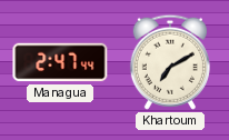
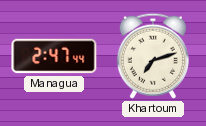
Khartoum: 7:10 -> 7:12
